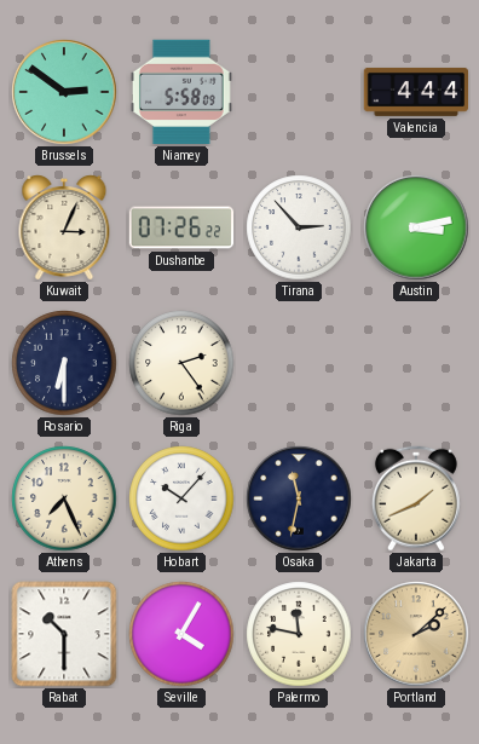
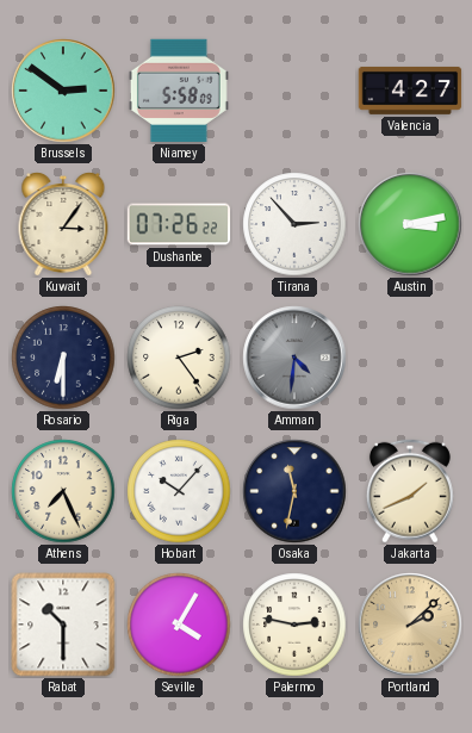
Valencia: 4:44 -> 4:27
Kuwait: 3:04 -> 3:06
Amman: none -> 4:31
Palermo: 11:47 -> 2:47
